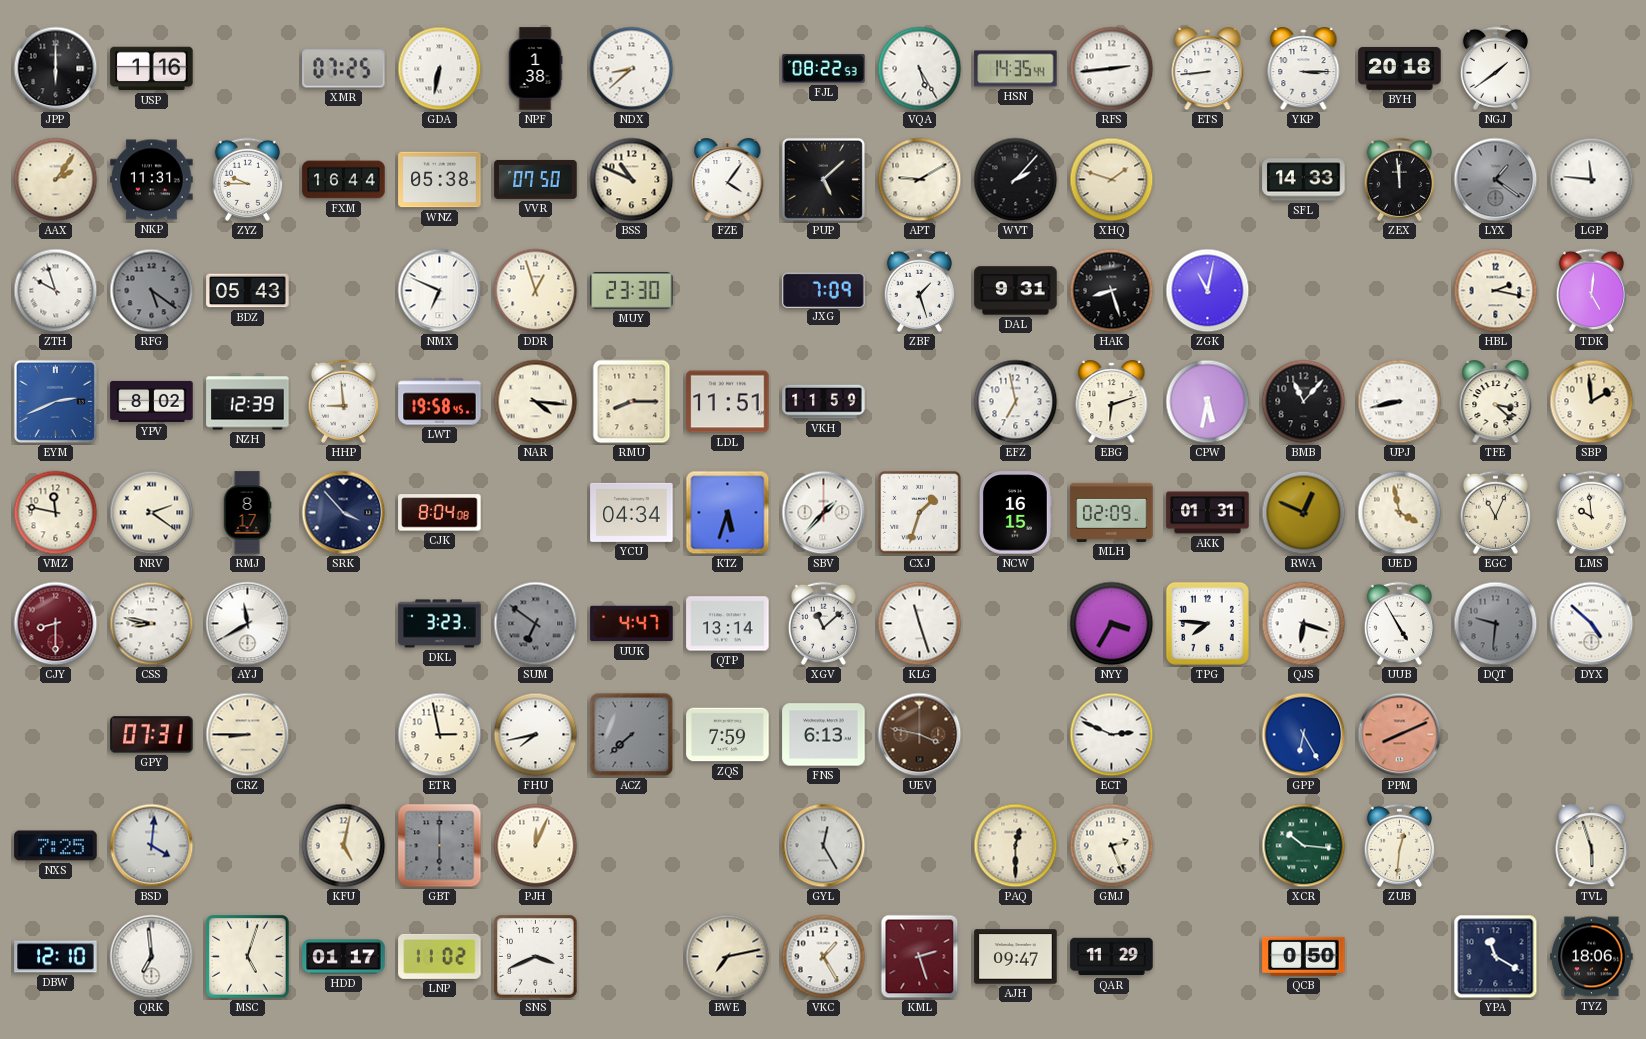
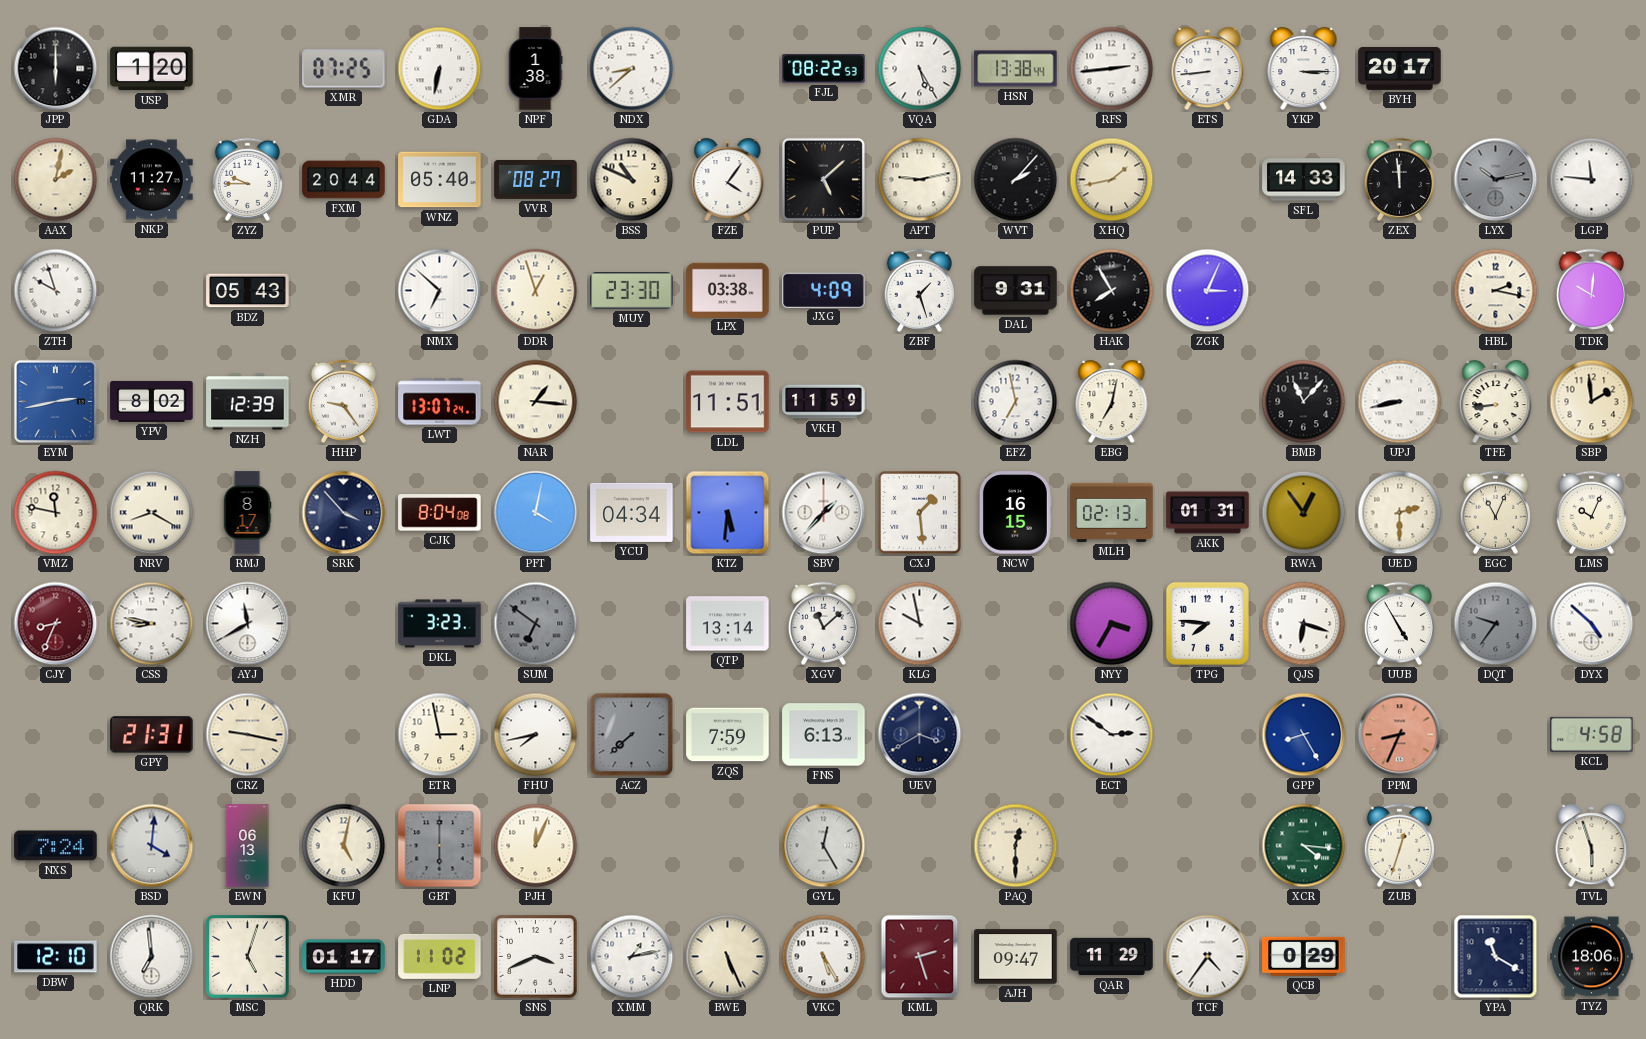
USP: 1:16 -> 1:20
HSN: 14:35 -> 13:38
BYH: 20:18 -> 20:17
NGJ: 1:39 -> none
AAX: 2:06 -> 2:02
NKP: 11:31 -> 11:27
FXM: 16:44 -> 20:44
WNZ: 05:38 -> 05:40
VVR: 07:50 -> 08:27
APT: 9:10 -> 9:13
XHQ: 1:48 -> 1:43
LYX: 1:21 -> 10:13
RFG: 5:21 -> none
NMX: 6:49 -> 6:52
LPX: none -> 03:38
JXG: 7:09 -> 4:09
HAK: 8:27 -> 7:55
ZGK: 11:02 -> 3:04
TDK: 5:01 -> 10:01
EYM: 2:41 -> 2:43
HHP: 8:59 -> 9:24
LWT: 19:58 -> 13:07
NAR: 4:16 -> 1:16
RMU: 8:15 -> none
EBG: 6:12 -> 7:02
CPW: 5:32 -> none
TFE: 3:22 -> 8:44
NRV: 2:21 -> 8:20
PFT: none -> 4:02
KTZ: 5:33 -> 5:31
CXJ: 1:33 -> 1:29
MLH: 02:09 -> 02:13
RWA: 12:49 -> 12:54
UED: 3:58 -> 2:30
LMS: 9:59 -> 10:04
CJY: 8:30 -> 8:34
UUK: 4:47 -> none
KLG: 11:27 -> 9:58
DQT: 9:31 -> 9:36
GPY: 07:31 -> 21:31
CRZ: 8:45 -> 9:17
UEV: 3:47 -> 3:40
UEV dial: brown -> navy
ECT: 2:49 -> 2:51
GPP: 6:25 -> 8:25
PPM: 8:11 -> 8:34
KCL: none -> 4:58
NXS: 7:25 -> 7:24
EWN: none -> 06:13
GMJ: 2:26 -> none
XCR: 10:16 -> 4:16
ZUB: 12:31 -> 12:33
XMM: none -> 1:13
BWE: 7:13 -> 5:26
VKC: 1:25 -> 5:25
TCF: none -> 4:36
QCB: 0:50 -> 0:29
